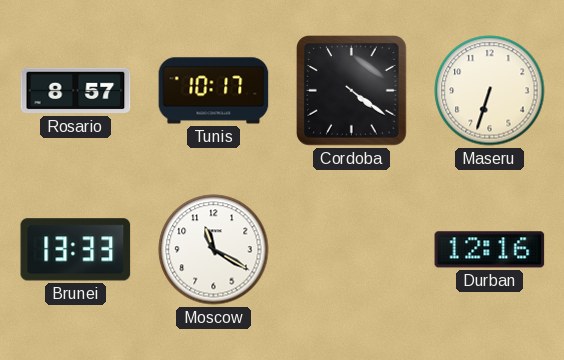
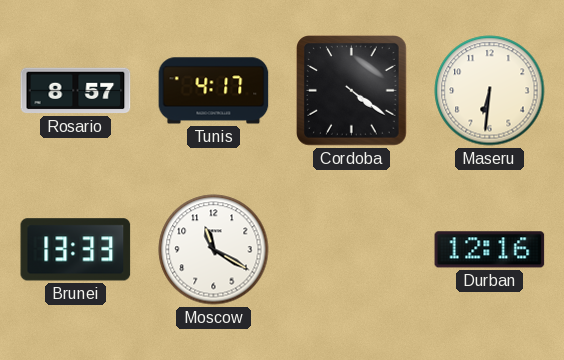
Tunis: 10:17 -> 4:17
Maseru: 6:33 -> 6:31
